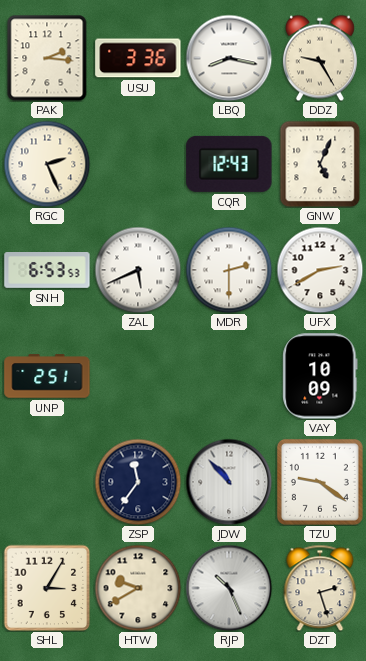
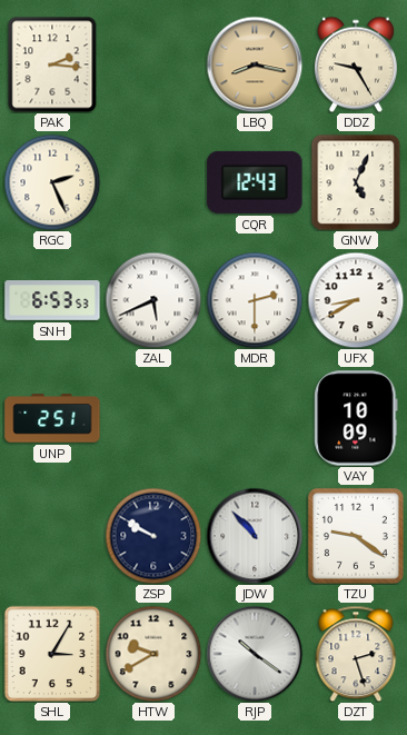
USU: 3:36 -> none
LBQ dial: white -> champagne
UFX: 2:40 -> 8:40
ZSP: 11:36 -> 9:50
RJP: 10:26 -> 10:21
